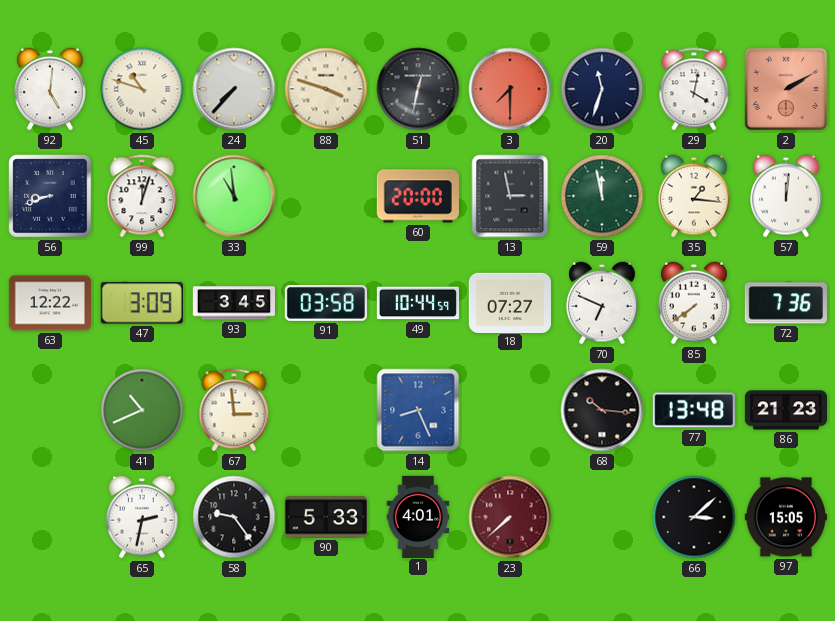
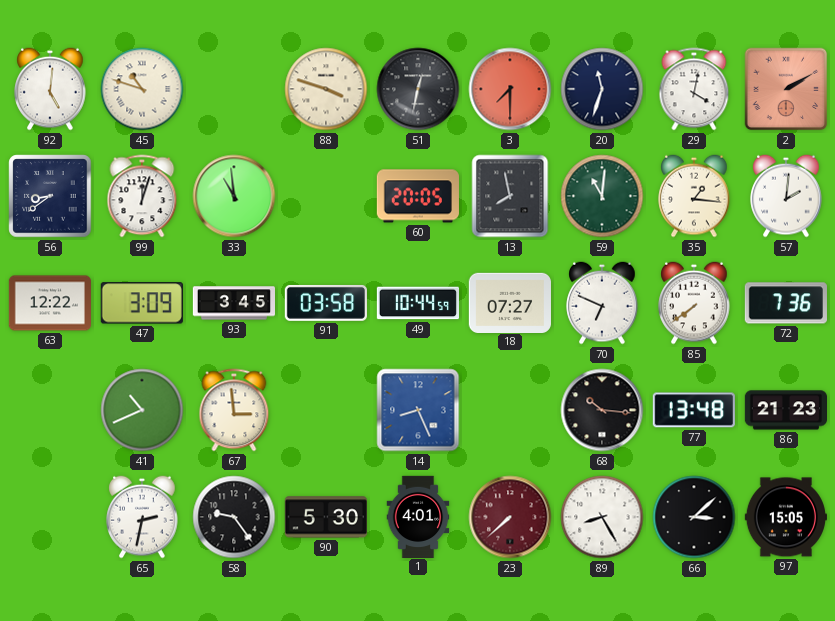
24: 7:37 -> none
56: 8:42 -> 8:39
60: 20:00 -> 20:05
13: 2:58 -> 7:58
59: 11:58 -> 11:01
57: 12:01 -> 2:01
90: 5:33 -> 5:30
89: none -> 8:25
